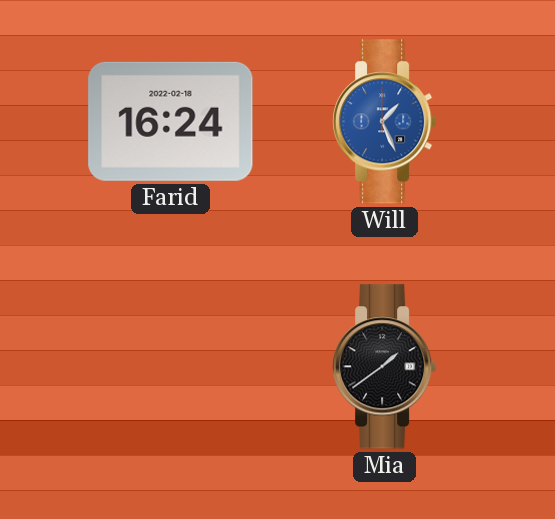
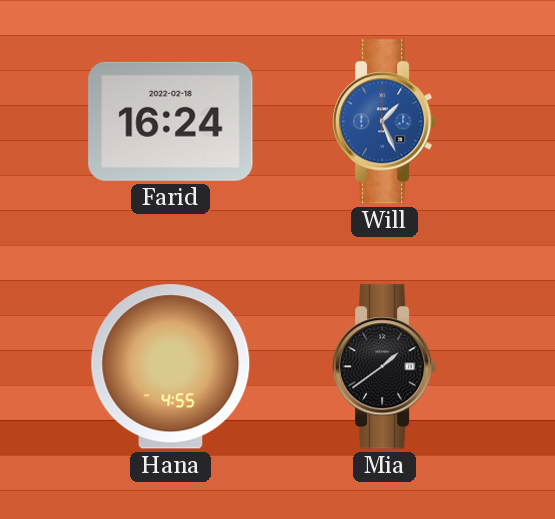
Hana: none -> 4:55
